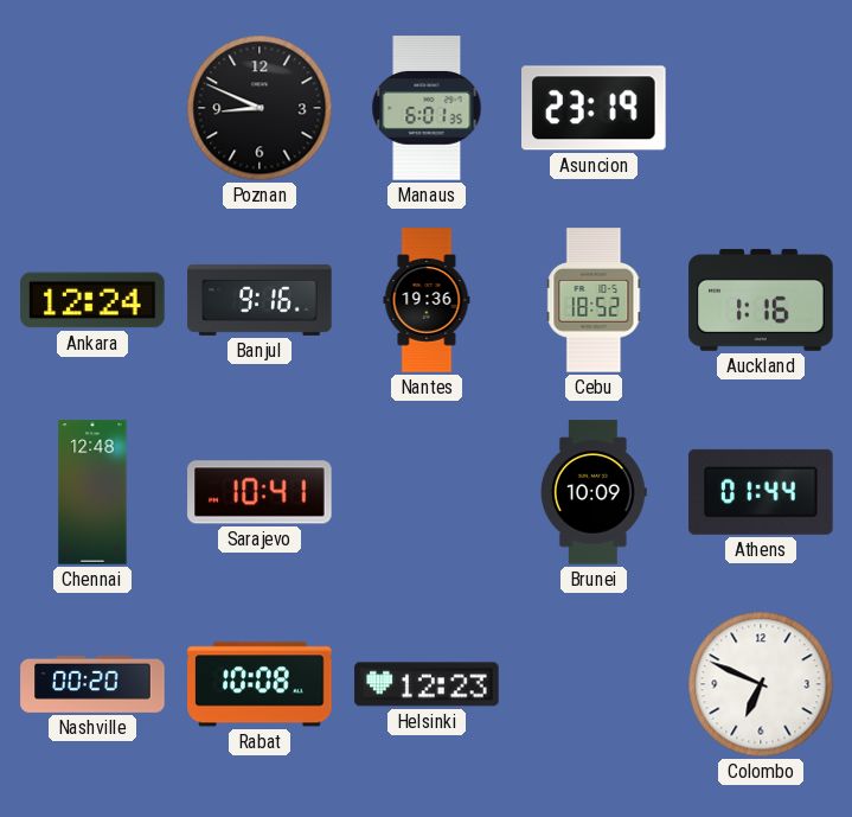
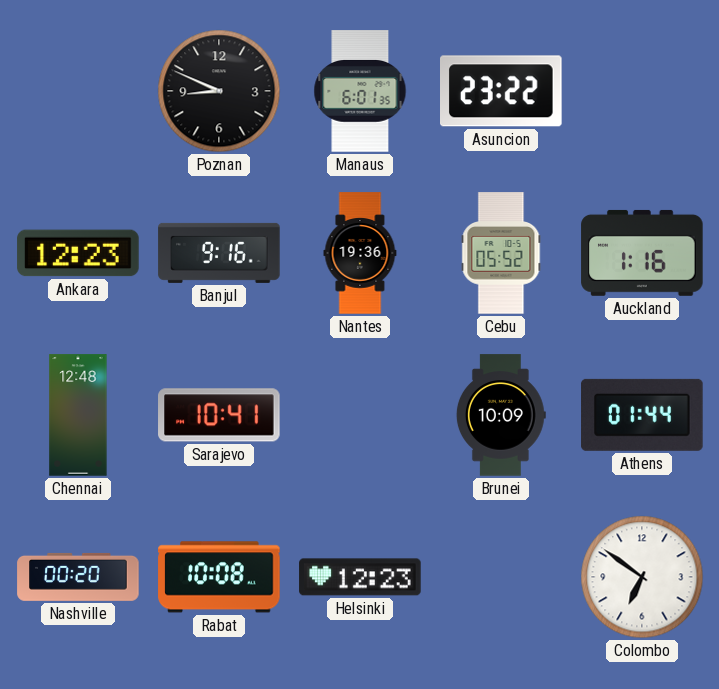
Asuncion: 23:19 -> 23:22
Ankara: 12:24 -> 12:23
Cebu: 18:52 -> 05:52
Colombo: 6:49 -> 6:51
